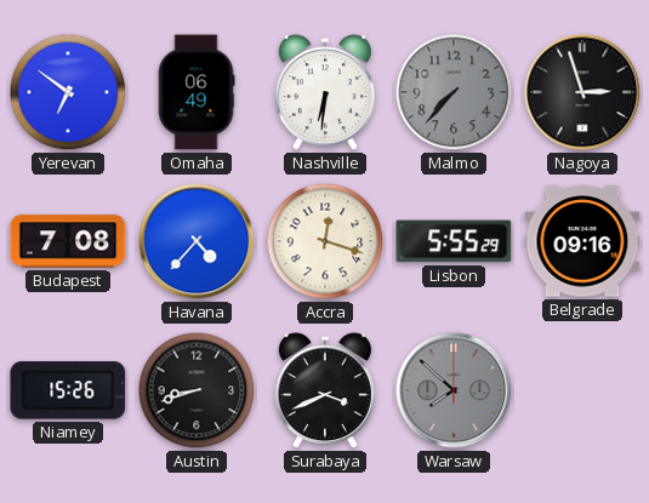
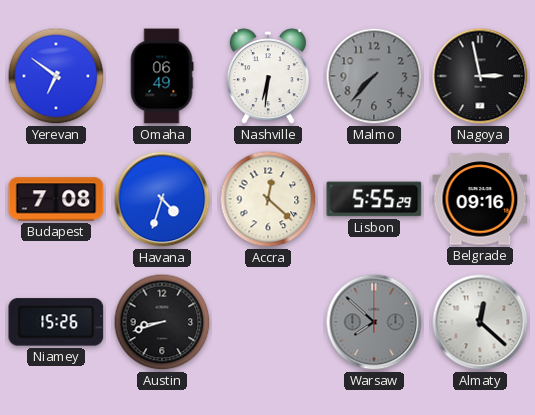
Nagoya: 2:57 -> 2:58
Havana: 4:37 -> 4:33
Accra: 12:18 -> 12:22
Surabaya: 3:41 -> none
Almaty: none -> 12:22
